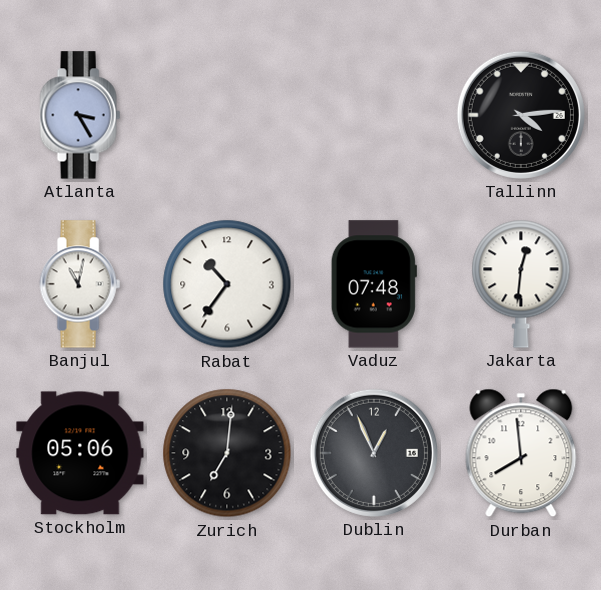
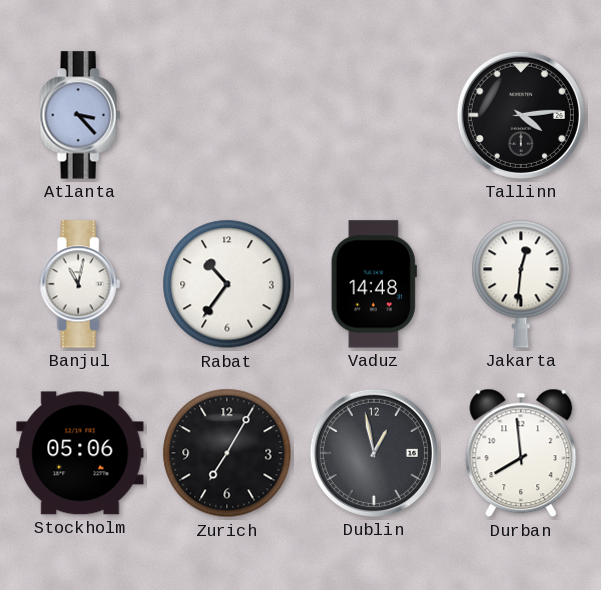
Atlanta: 3:25 -> 3:23
Vaduz: 07:48 -> 14:48
Zurich: 7:01 -> 7:05
Dublin: 12:56 -> 12:58
